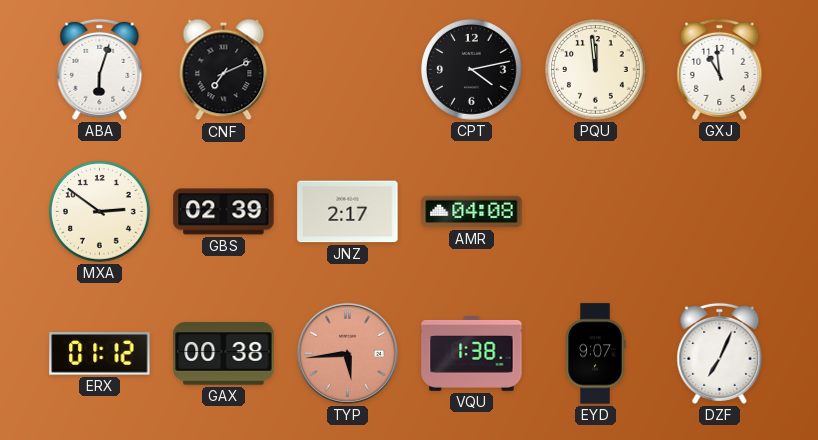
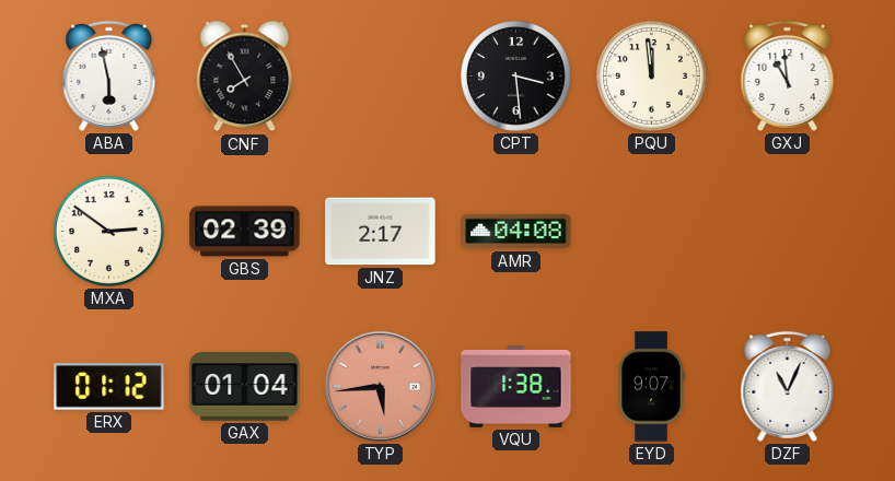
ABA: 6:03 -> 5:58
CNF: 7:11 -> 7:55
CPT: 4:13 -> 3:29
GAX: 00:38 -> 01:04
DZF: 7:04 -> 11:04
